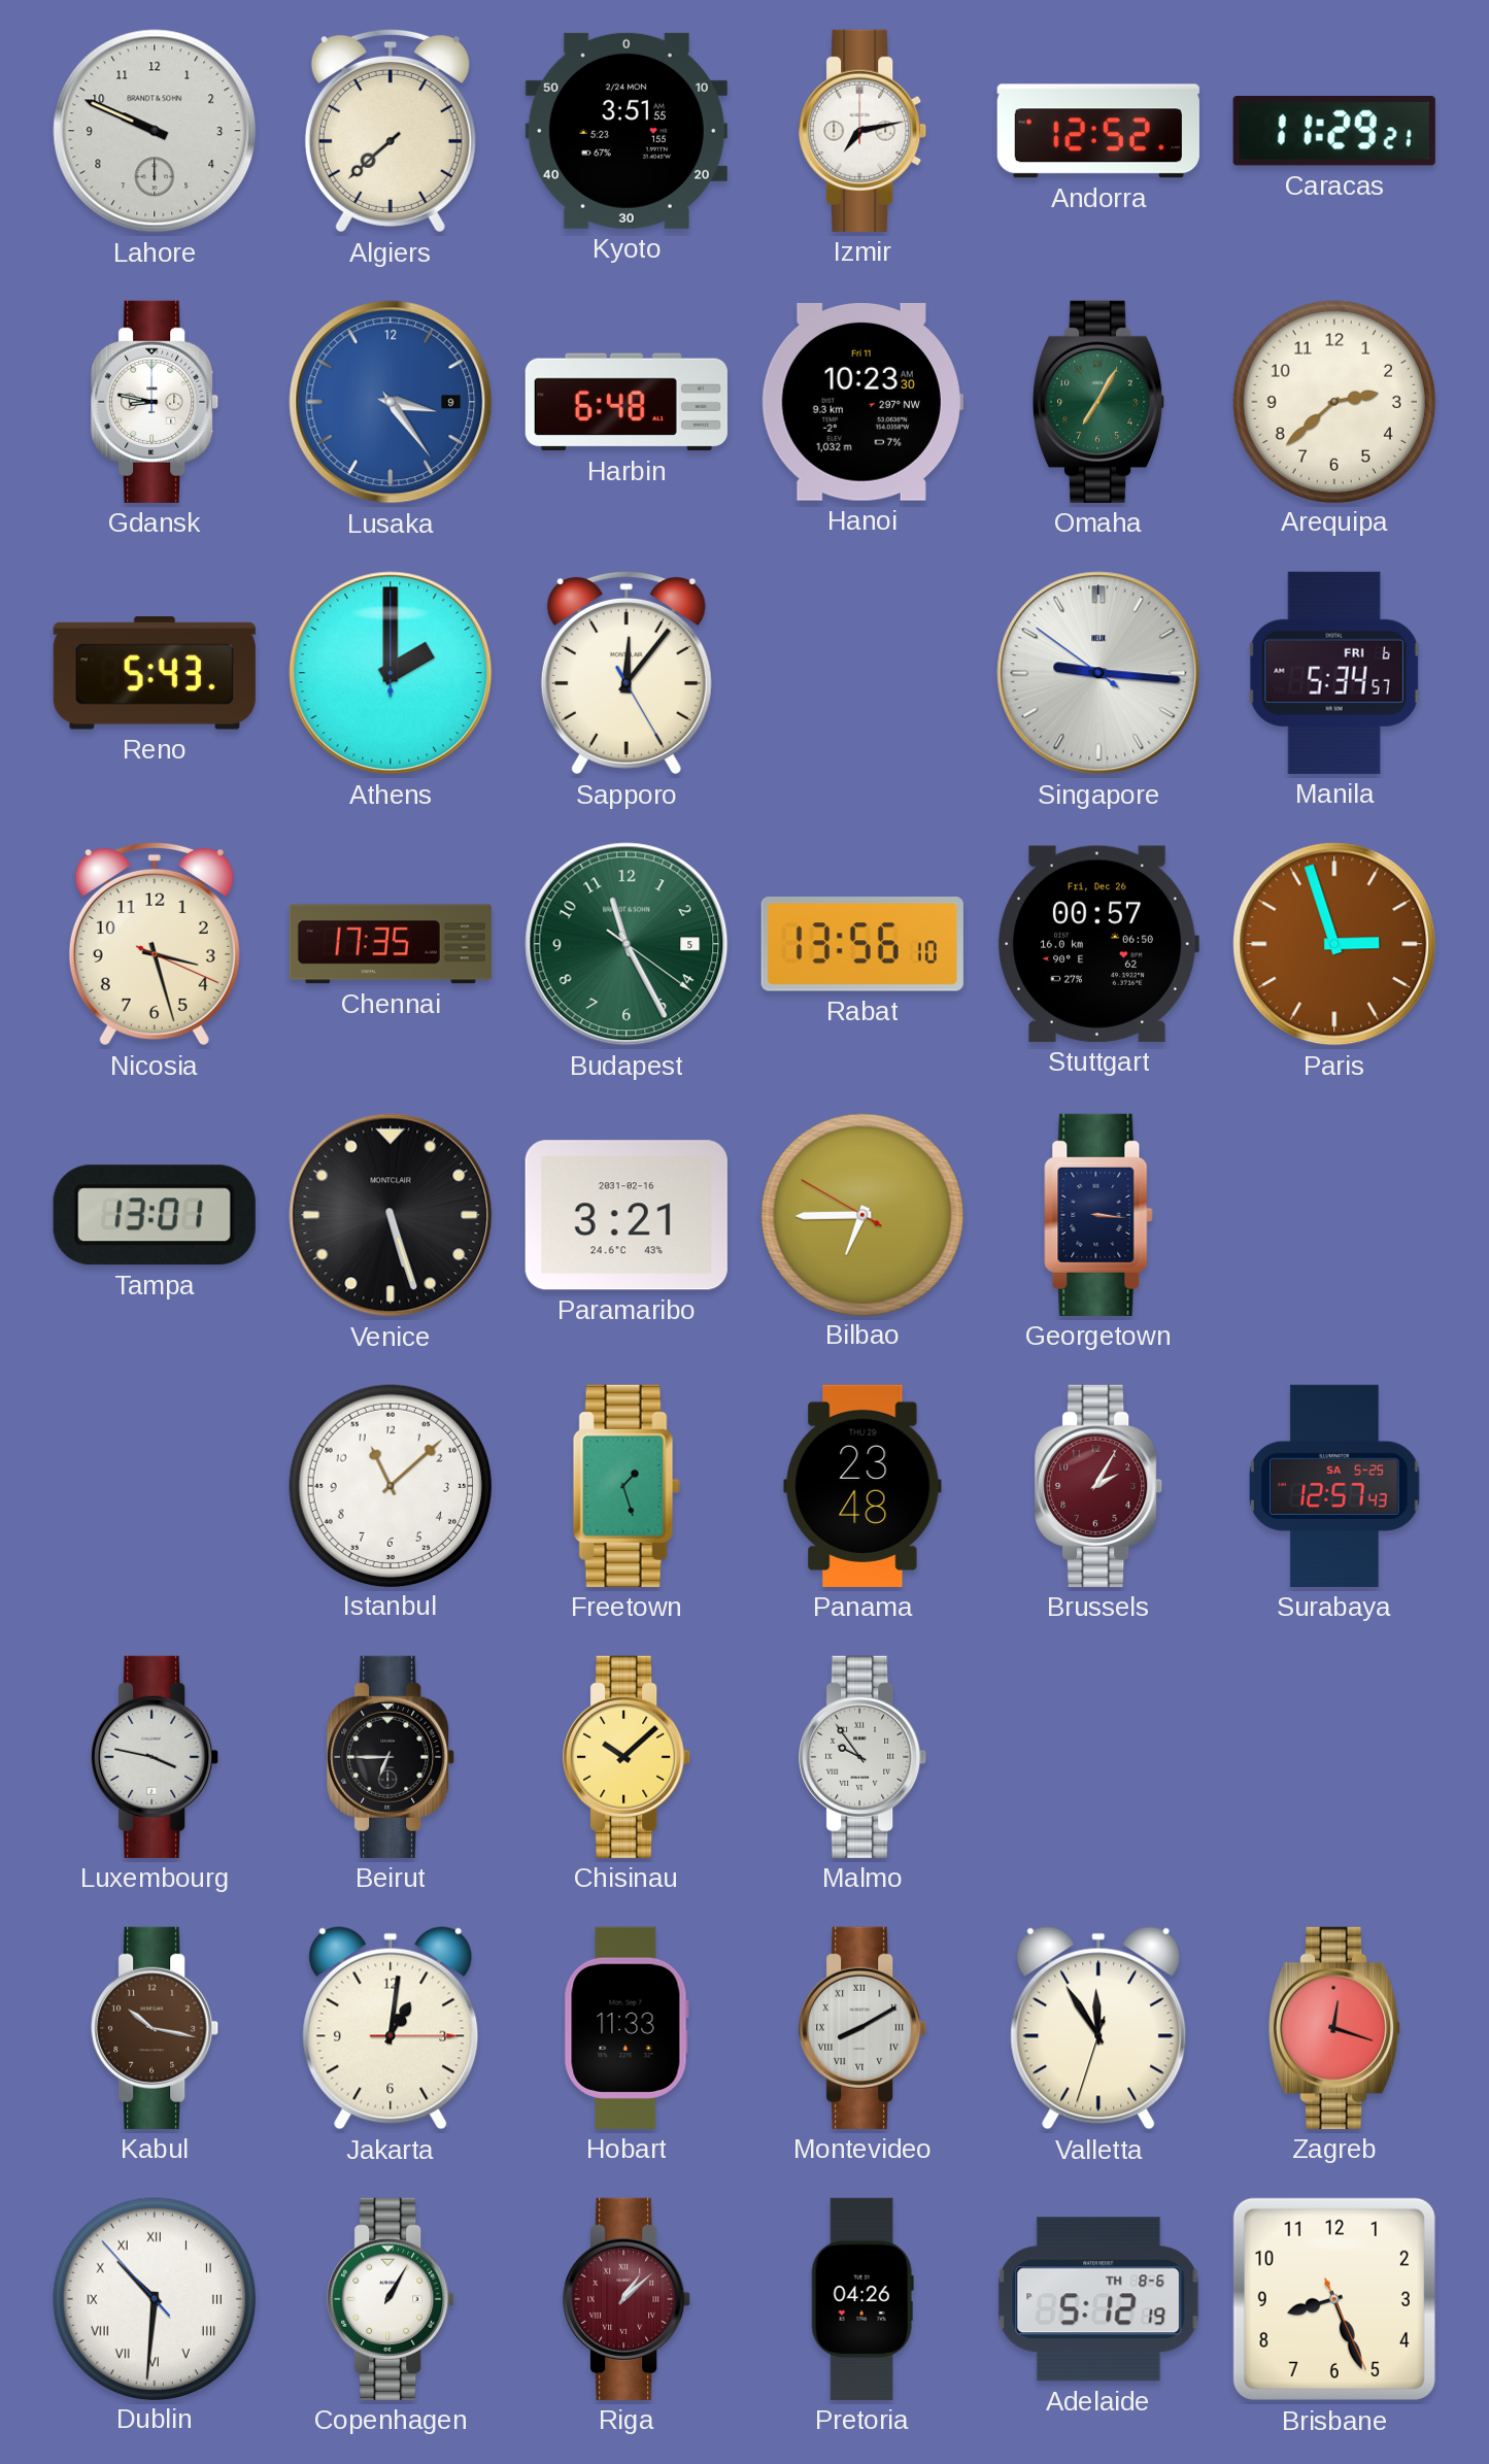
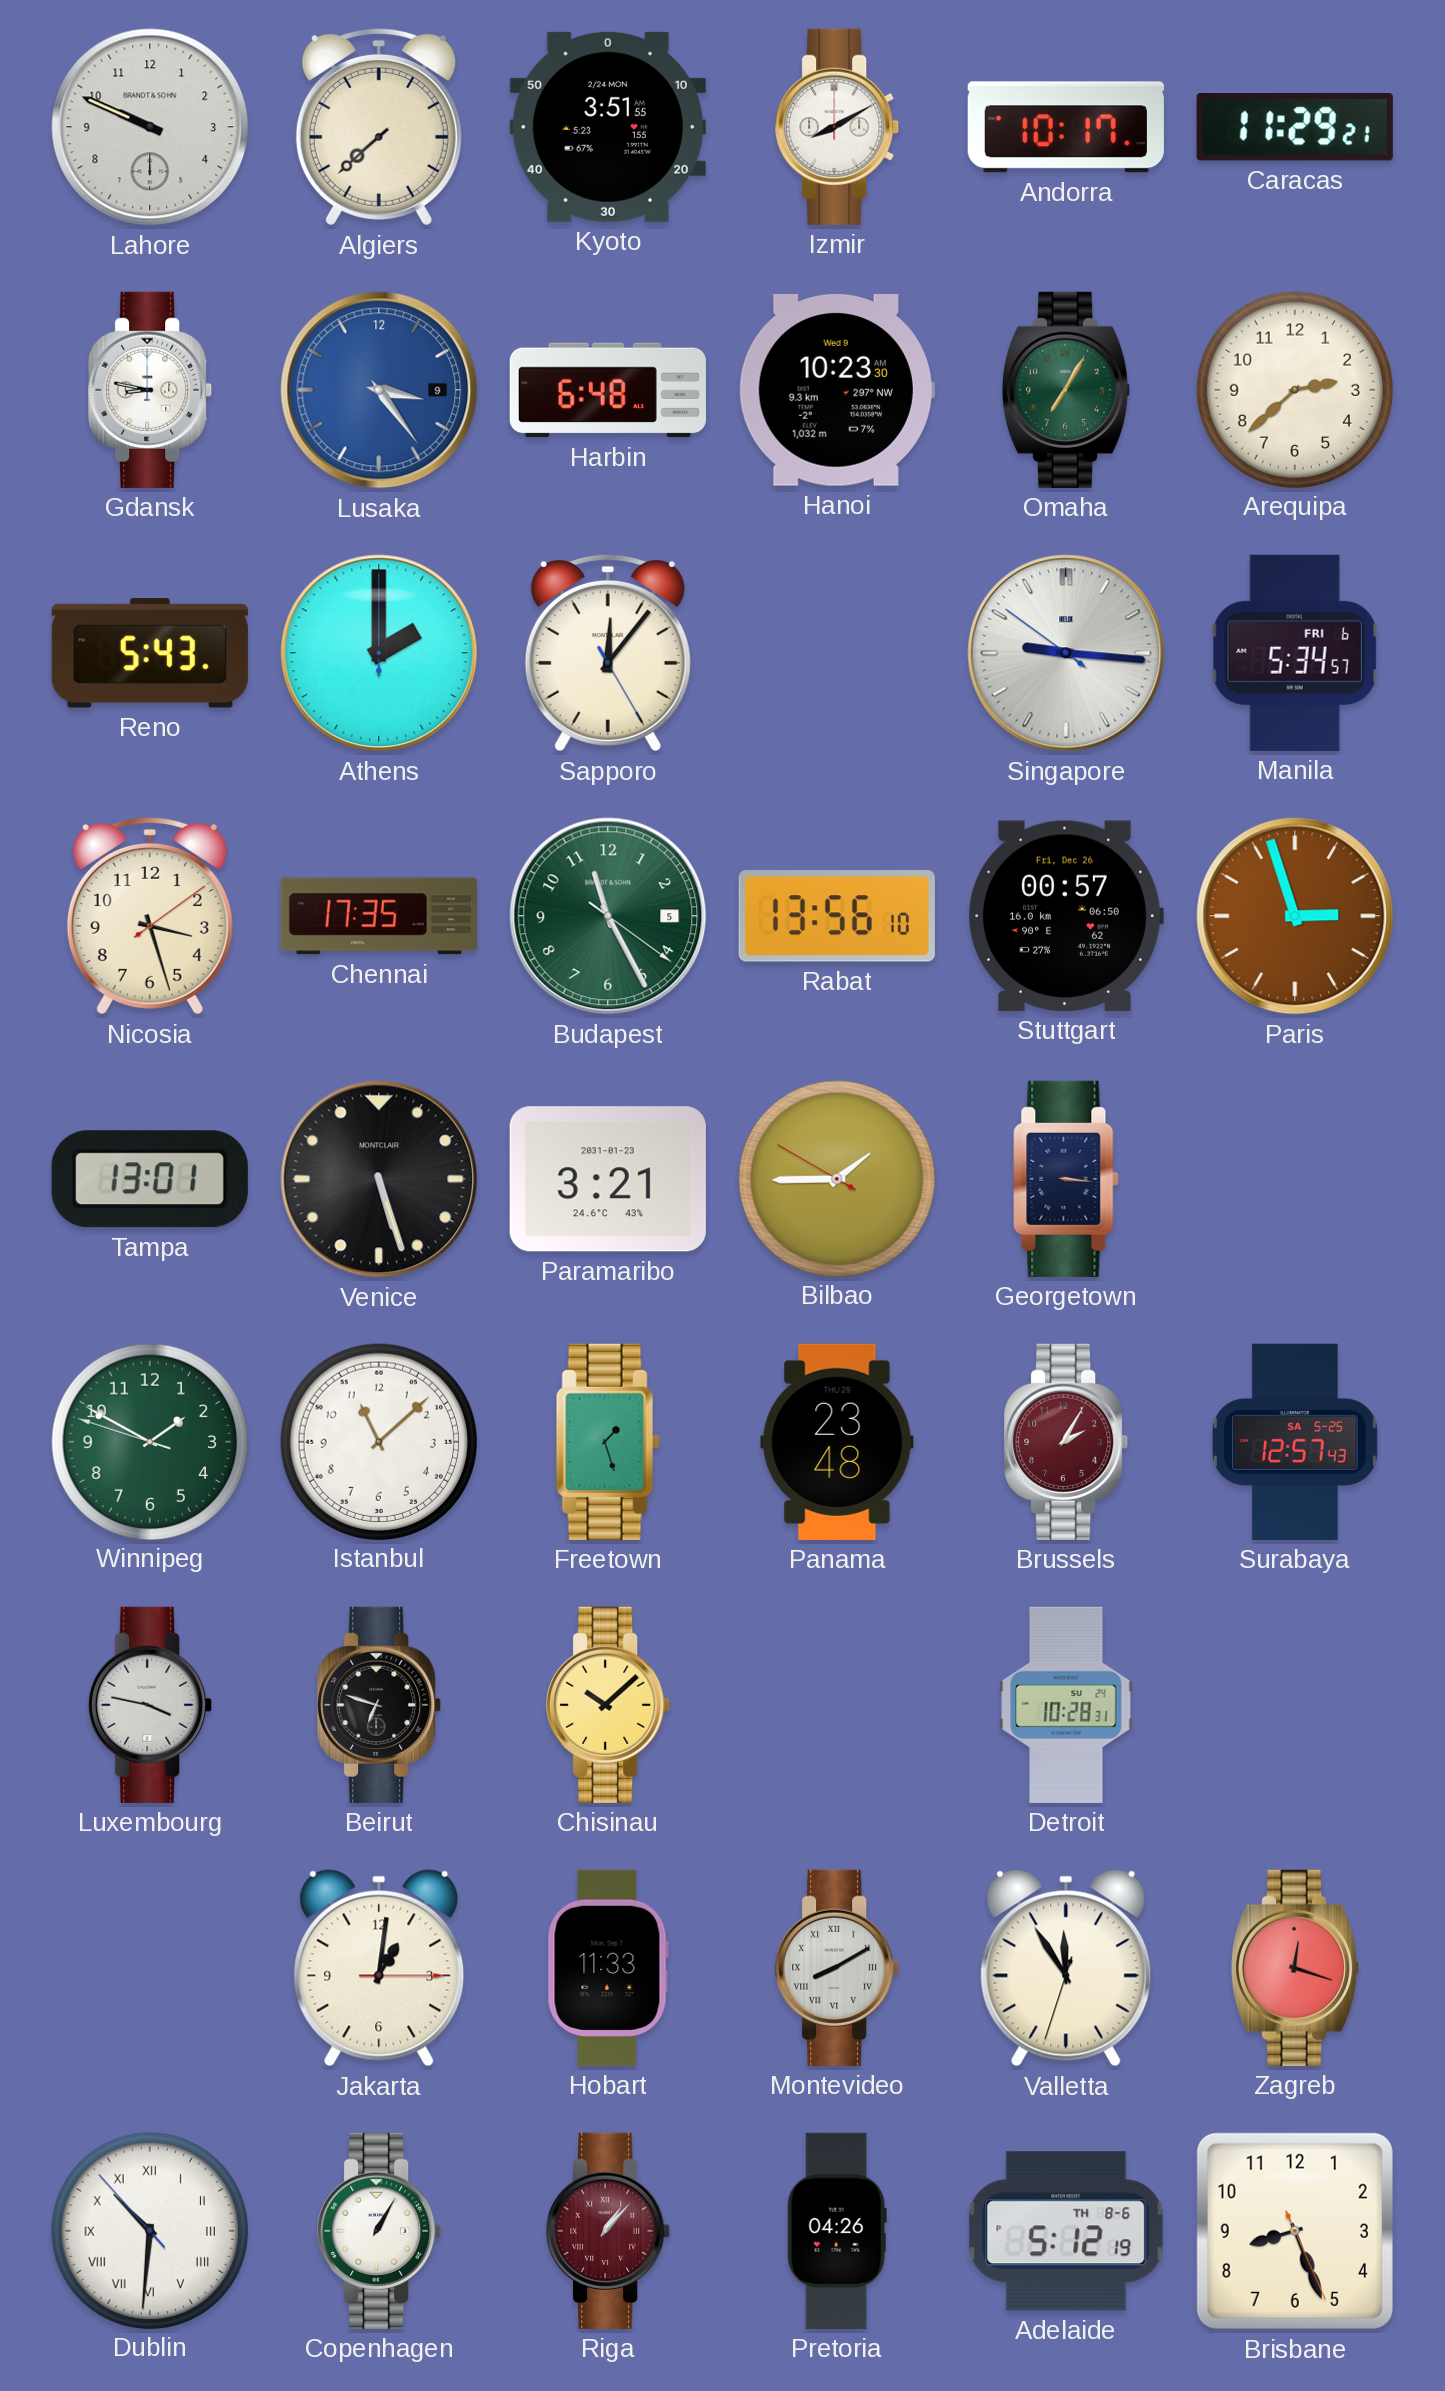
Izmir: 7:13 -> 8:10
Andorra: 12:52 -> 10:17
Hanoi date: Fri 11 -> Wed 9
Nicosia: 3:27:19 -> 3:27:09
Paramaribo date: 2031-02-16 -> 2031-01-23
Bilbao: 6:44 -> 1:44
Winnipeg: none -> 1:49
Beirut: 6:45 -> 6:48
Malmo: 9:54 -> none
Detroit: none -> 10:28
Kabul: 10:17 -> none
Riga: 1:08 -> 1:07
